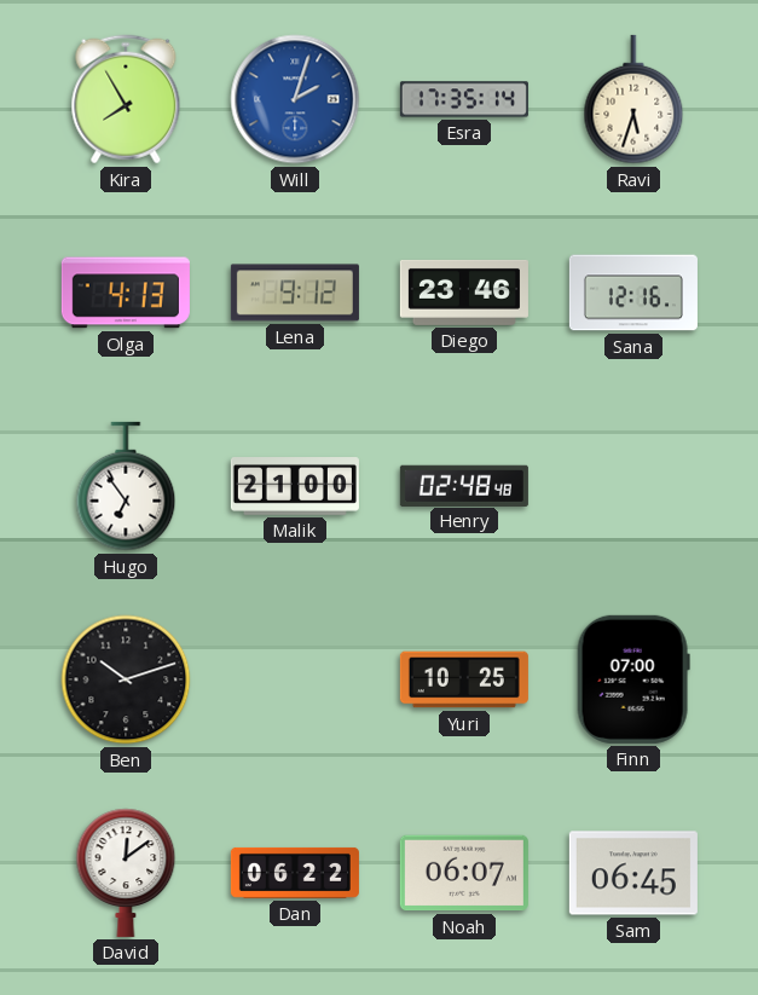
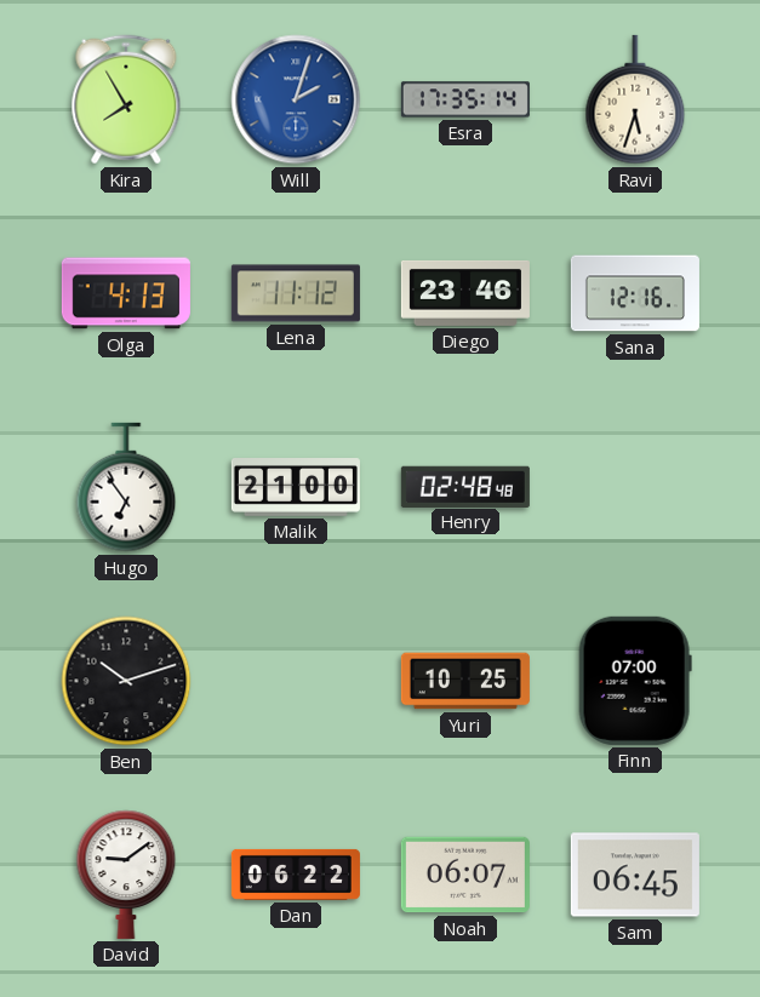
Lena: 9:12 -> 11:12
David: 12:09 -> 9:09
